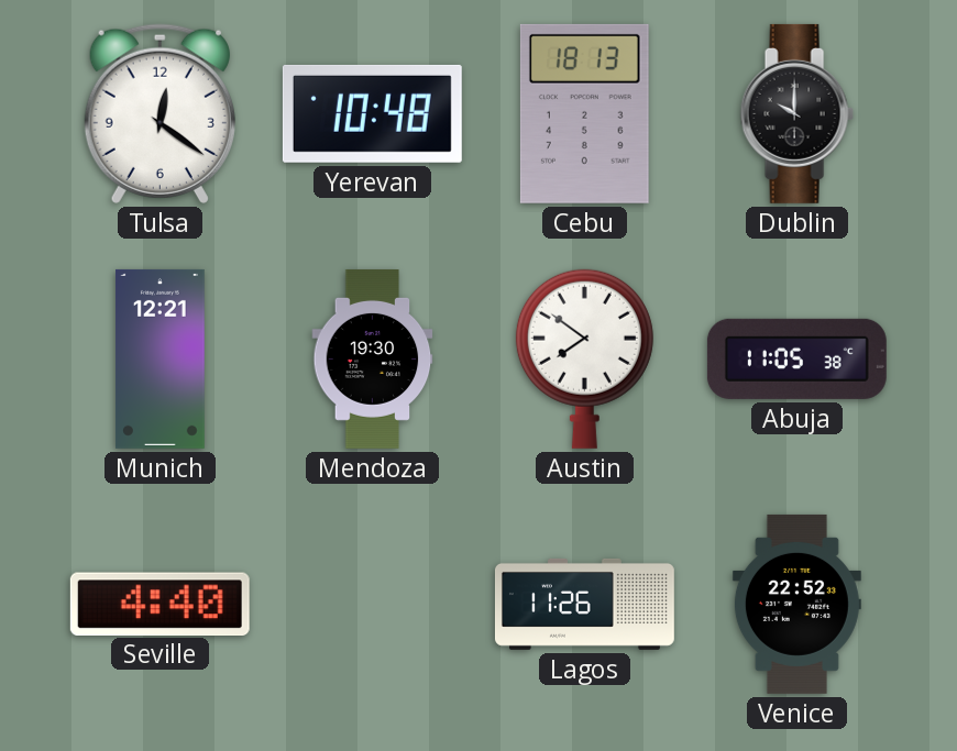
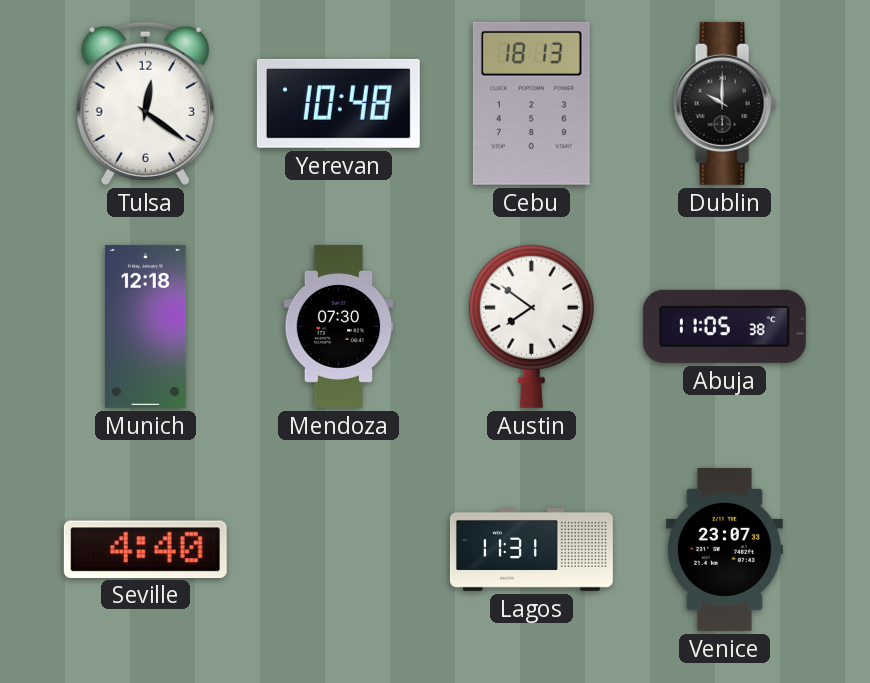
Munich: 12:21 -> 12:18
Mendoza: 19:30 -> 07:30
Lagos: 11:26 -> 11:31
Venice: 22:52 -> 23:07
